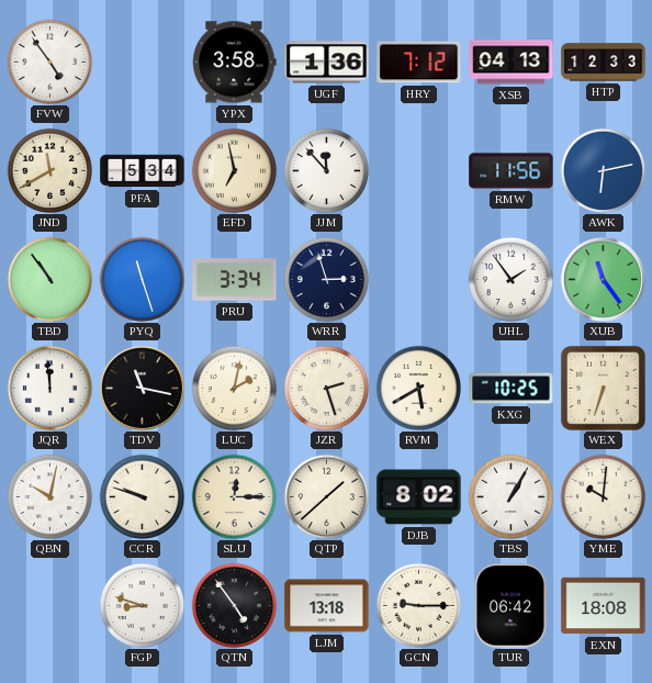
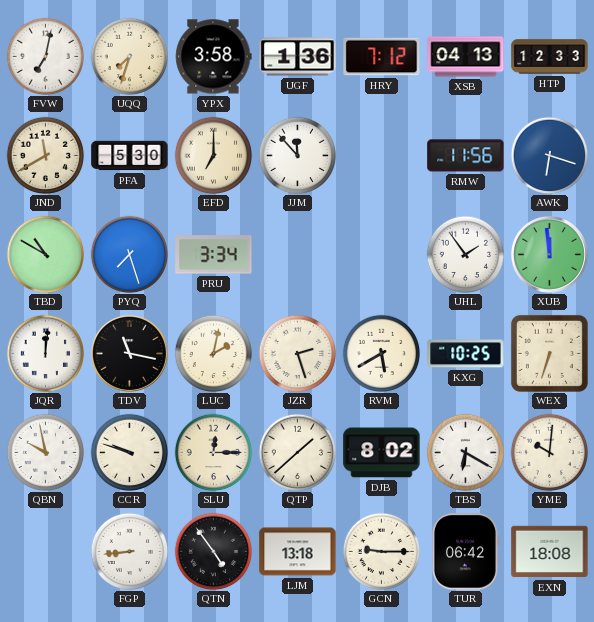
FVW: 4:54 -> 7:02
UQQ: none -> 7:33
PFA: 5:34 -> 5:30
EFD: 6:58 -> 7:00
AWK: 6:13 -> 6:18
TBD: 10:54 -> 10:50
PYQ: 11:27 -> 7:27
WRR: 2:57 -> none
XUB: 11:24 -> 11:59
JQR: 11:59 -> 12:01
QBN: 10:02 -> 9:58
TBS: 1:05 -> 6:20
FGP: 8:48 -> 8:44
